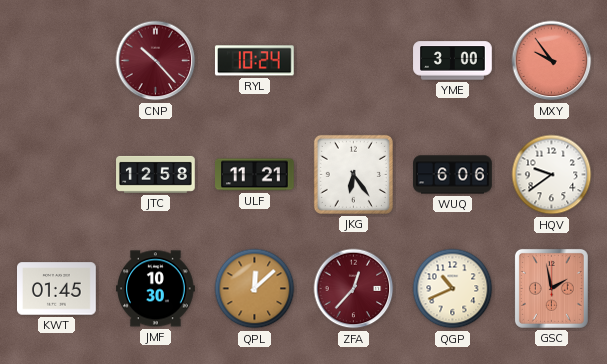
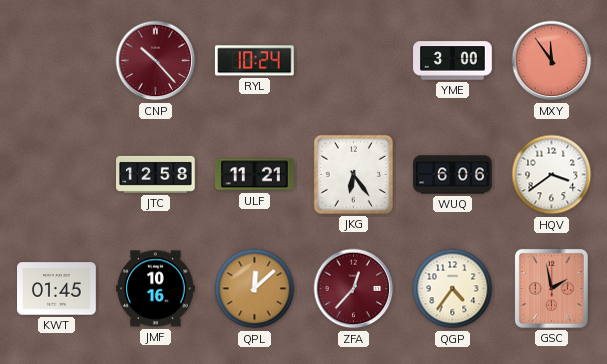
MXY: 9:54 -> 11:54
HQV: 9:39 -> 3:39
JMF: 10:30 -> 10:16
QGP: 10:41 -> 4:36
